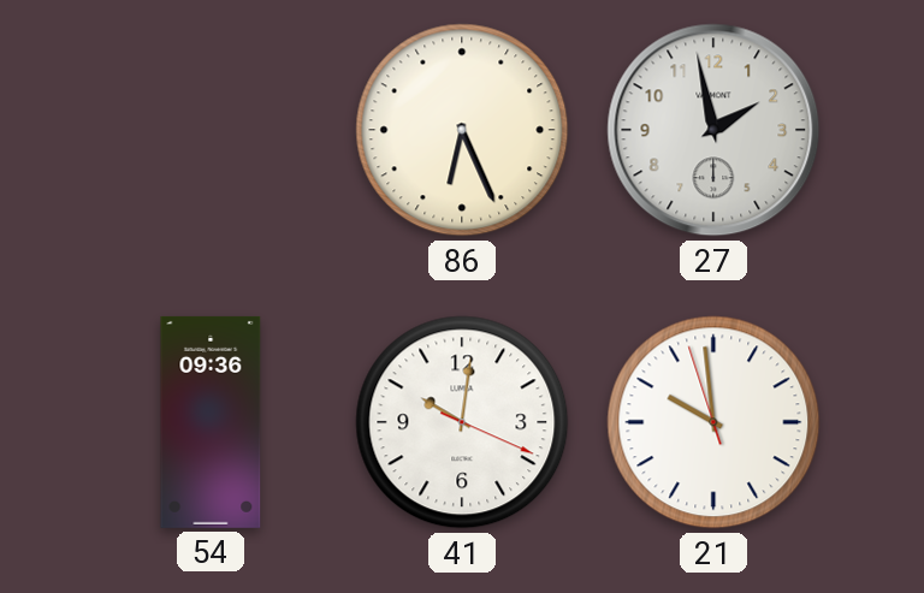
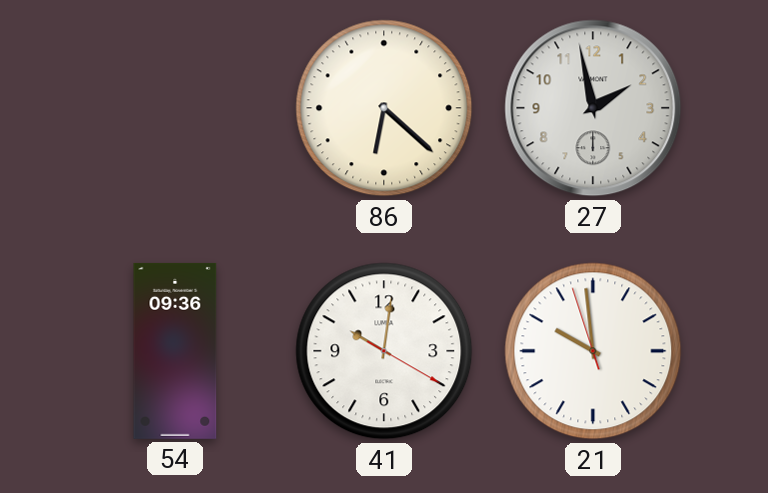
86: 6:26 -> 6:22
41: 10:01:19 -> 10:01:20
